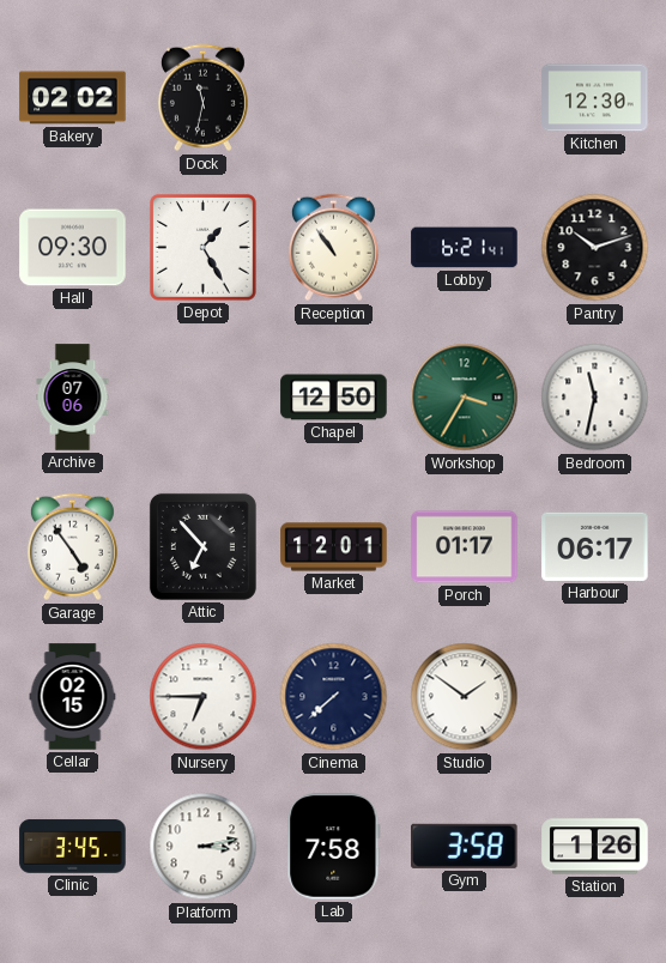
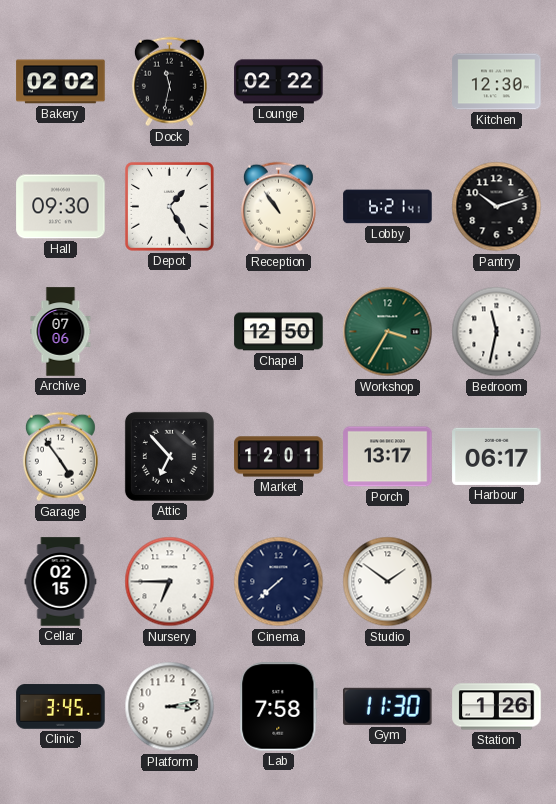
Lounge: none -> 02:22
Porch: 01:17 -> 13:17
Gym: 3:58 -> 11:30
